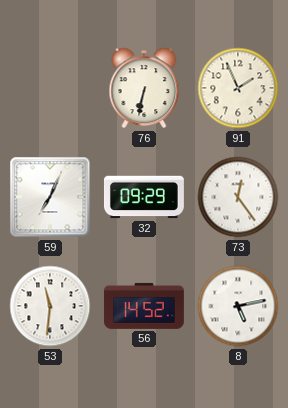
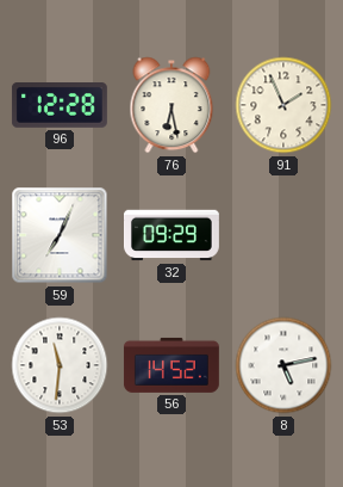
96: none -> 12:28
76: 6:32 -> 6:28
73: 12:24 -> none
